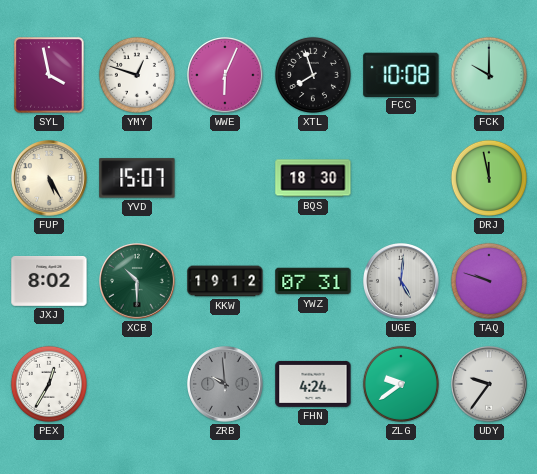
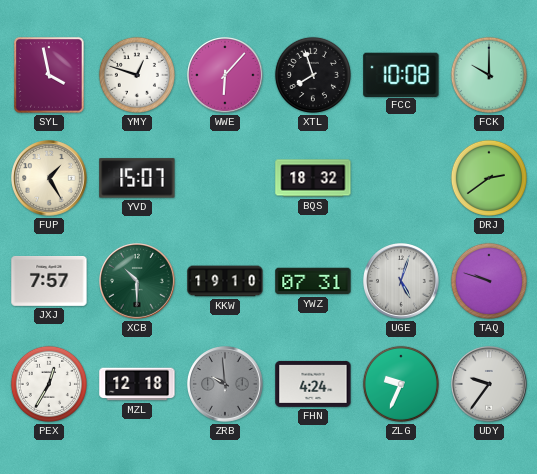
WWE: 6:04 -> 6:07
FUP: 5:25 -> 1:25
BQS: 18:30 -> 18:32
DRJ: 11:58 -> 2:39
JXJ: 8:02 -> 7:57
KKW: 19:12 -> 19:10
UGE: 5:01 -> 5:03
MZL: none -> 12:18
ZLG: 9:39 -> 9:34
